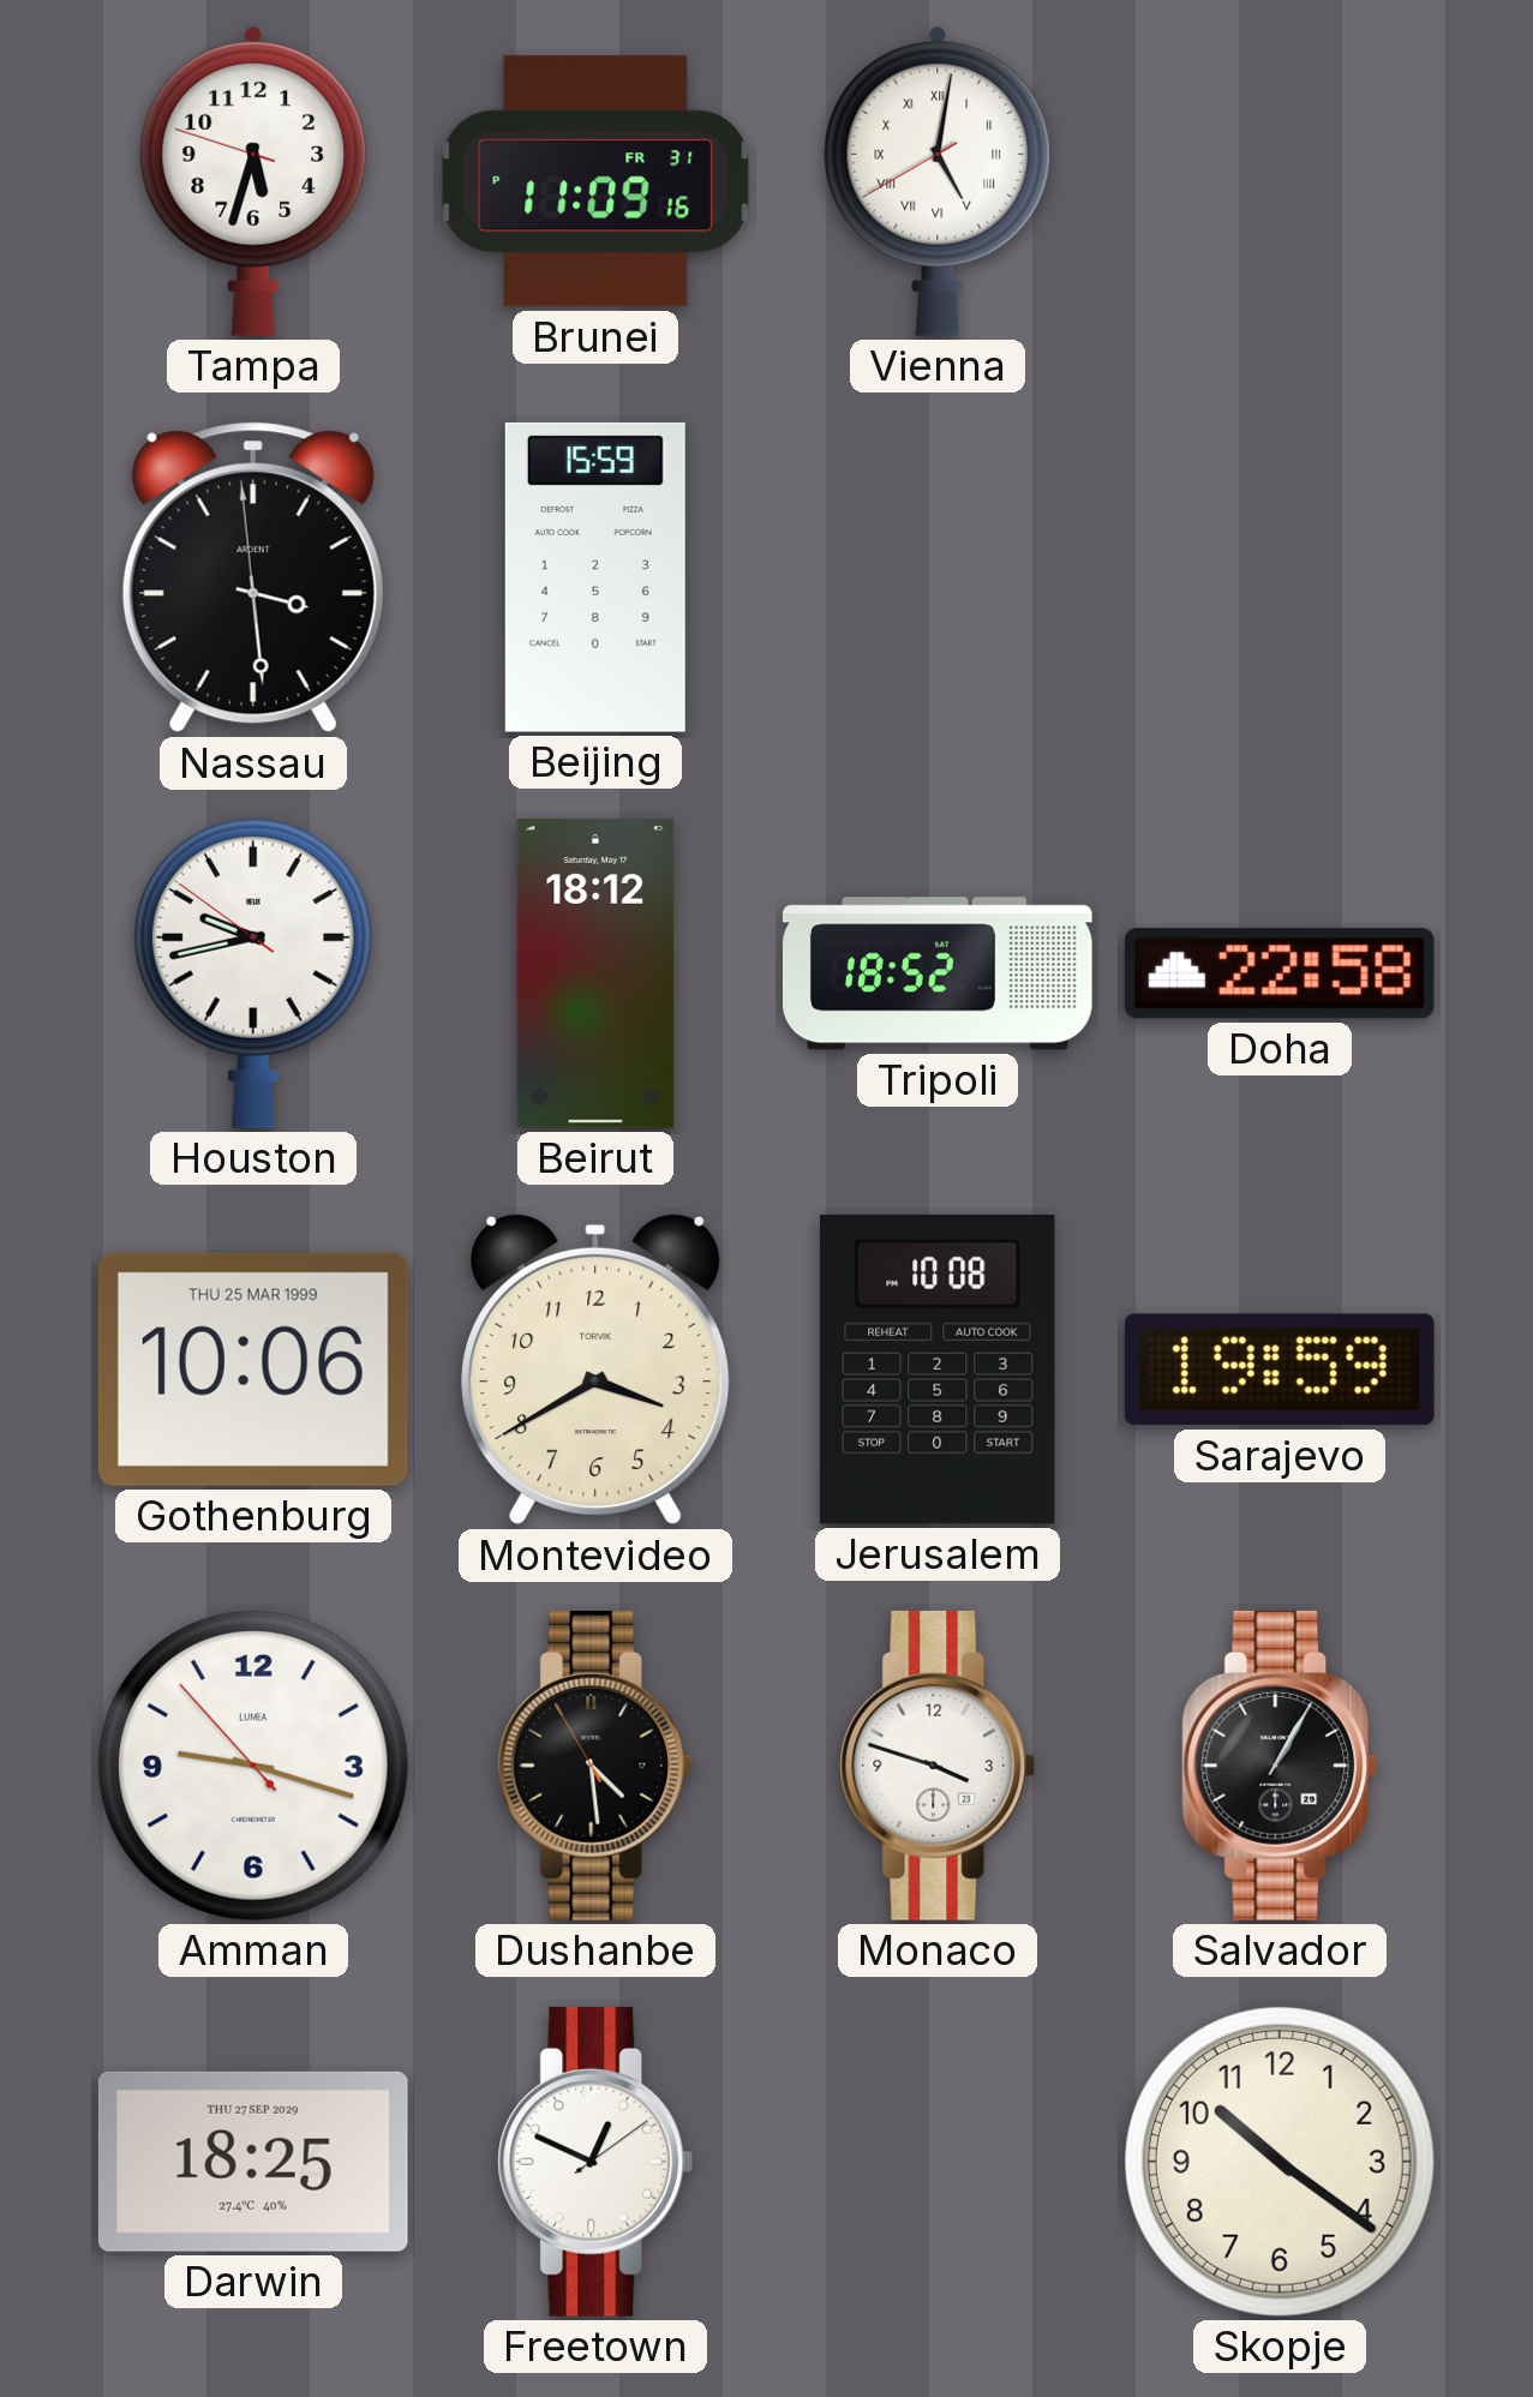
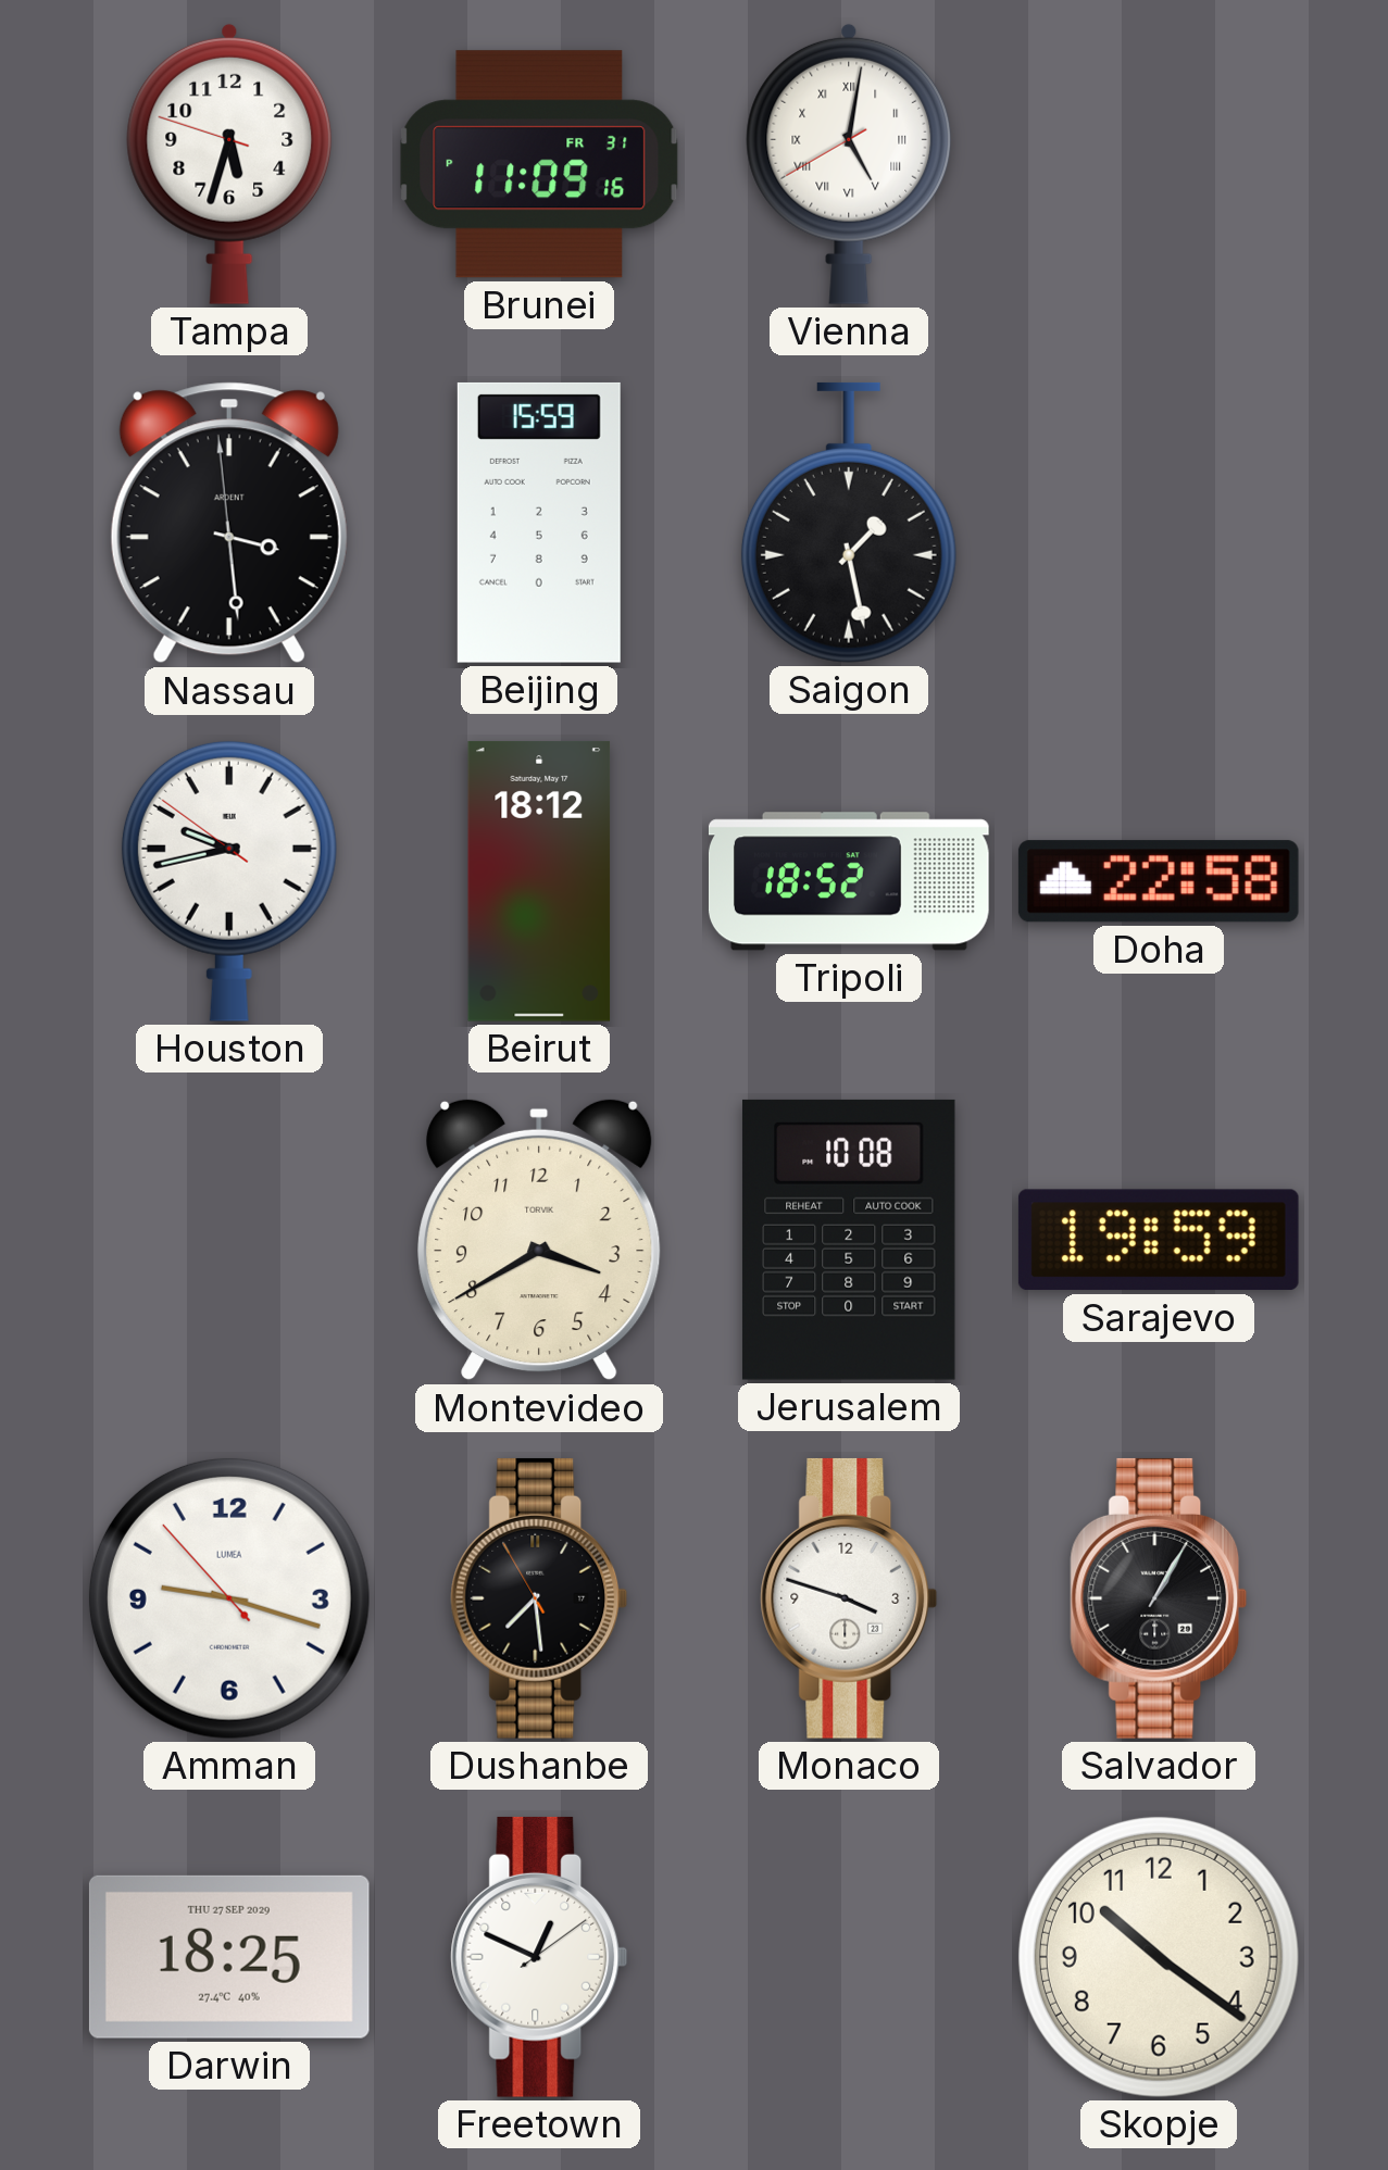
Saigon: none -> 1:28
Gothenburg: 10:06 -> none
Dushanbe: 4:28 -> 7:28
